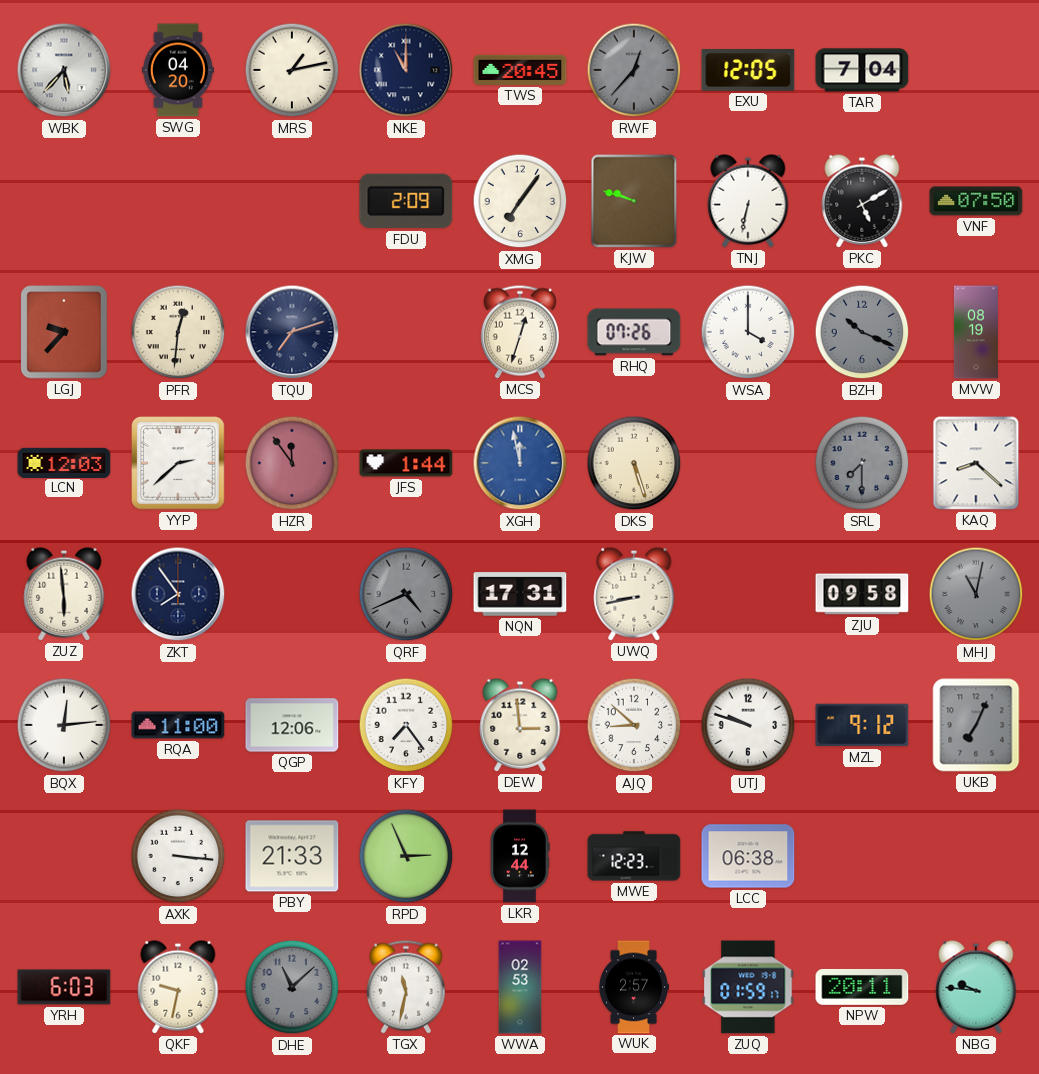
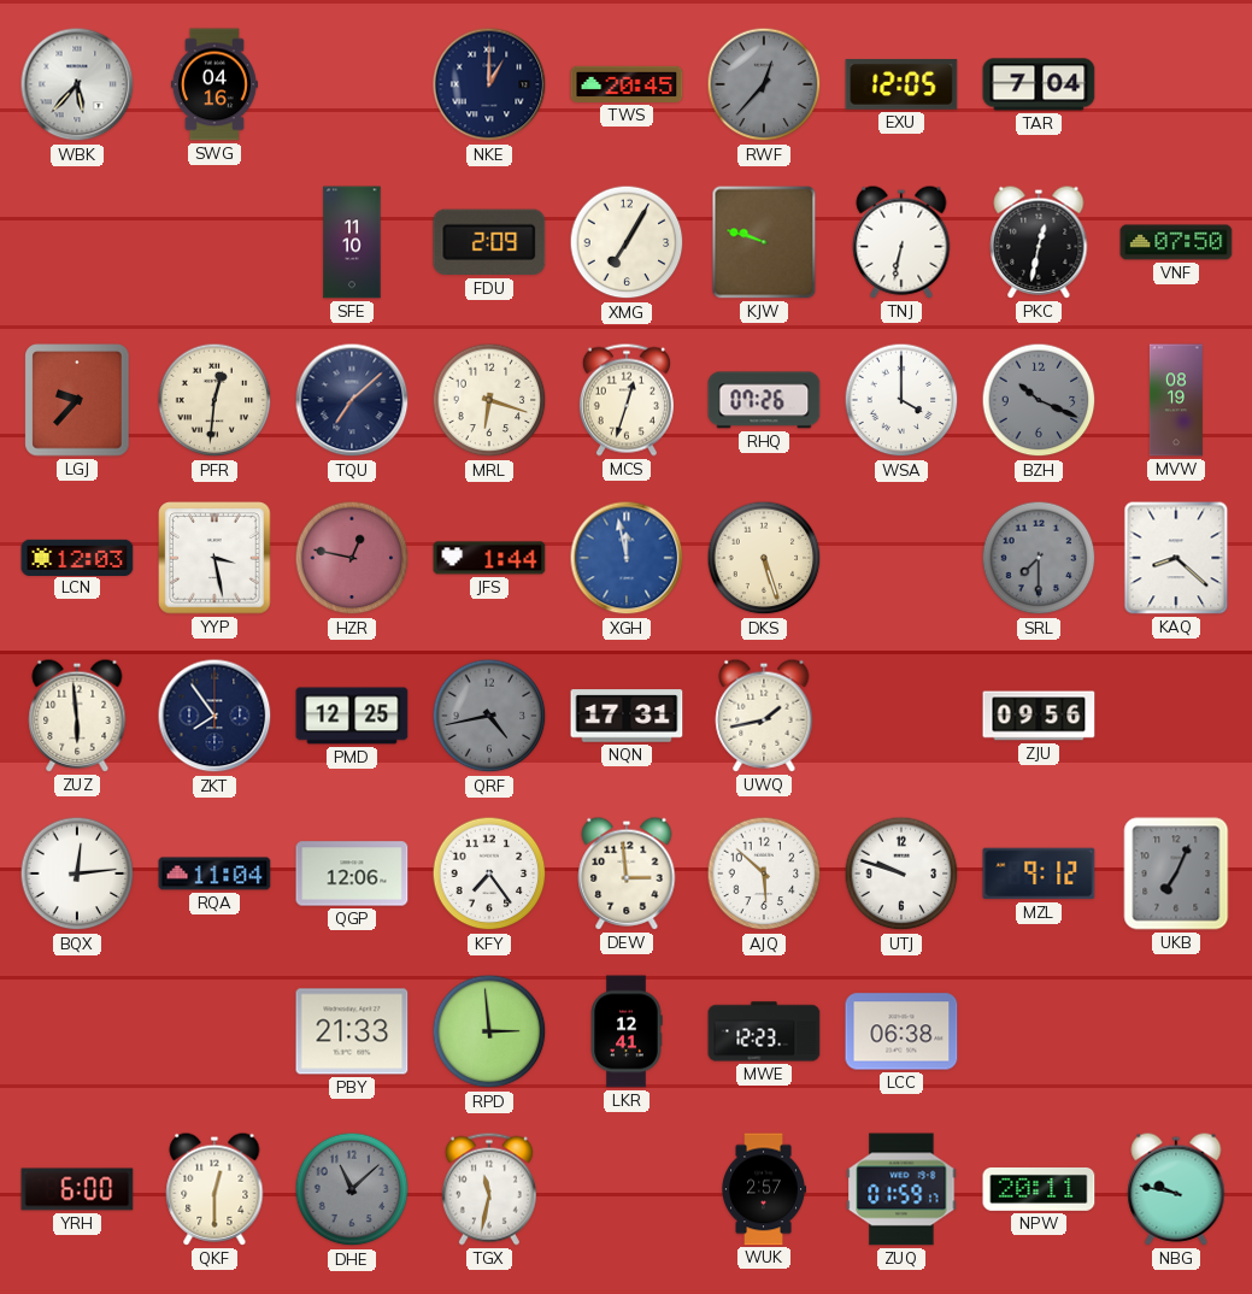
SWG: 04:20 -> 04:16
MRS: 1:13 -> none
NKE: 11:00 -> 1:00
SFE: none -> 11:10
XMG: 7:06 -> 7:05
PKC: 5:10 -> 12:32
TQU: 7:12 -> 7:08
MRL: none -> 6:18
YYP: 2:38 -> 3:28
HZR: 11:54 -> 12:47
PMD: none -> 12:25
QRF: 4:41 -> 4:43
UWQ: 8:43 -> 1:43
ZJU: 09:58 -> 09:56
MHJ: 11:02 -> none
RQA: 11:00 -> 11:04
AJQ: 8:52 -> 5:52
AXK: 3:16 -> none
RPD: 2:56 -> 2:59
LKR: 12:44 -> 12:41
YRH: 6:03 -> 6:00
QKF: 9:32 -> 12:30
WWA: 02:53 -> none
NBG: 9:46 -> 9:47
